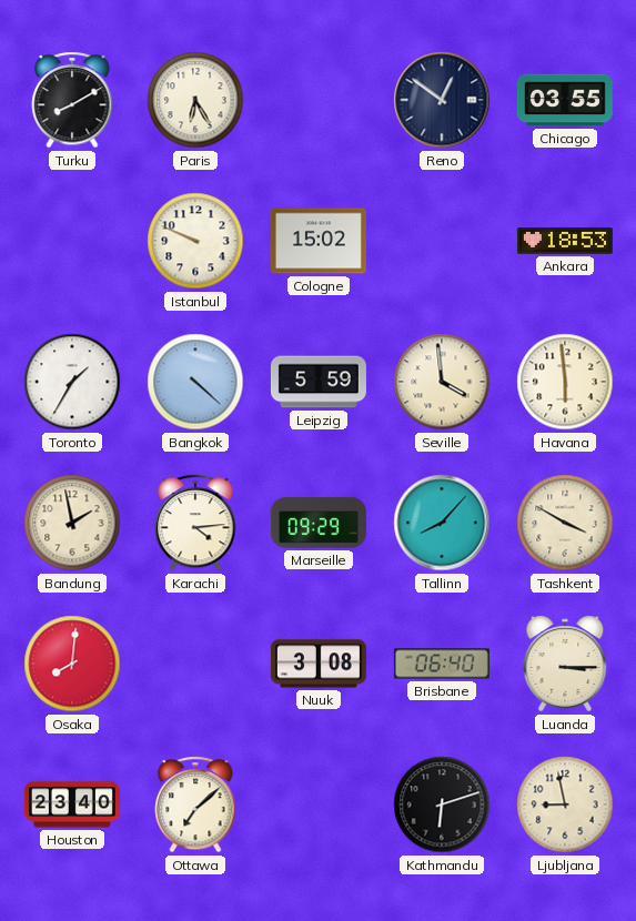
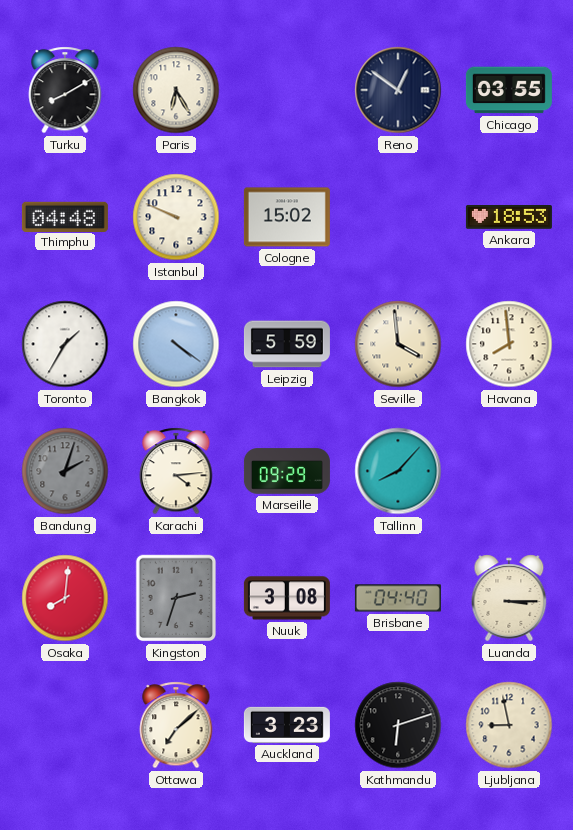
Thimphu: none -> 04:48
Bangkok: 4:22 -> 4:21
Havana: 5:59 -> 7:59
Bandung: 1:58 -> 2:03
Bandung dial: cream -> grey
Tashkent: 3:50 -> none
Kingston: none -> 2:33
Brisbane: 06:40 -> 04:40
Houston: 23:40 -> none
Auckland: none -> 3:23
